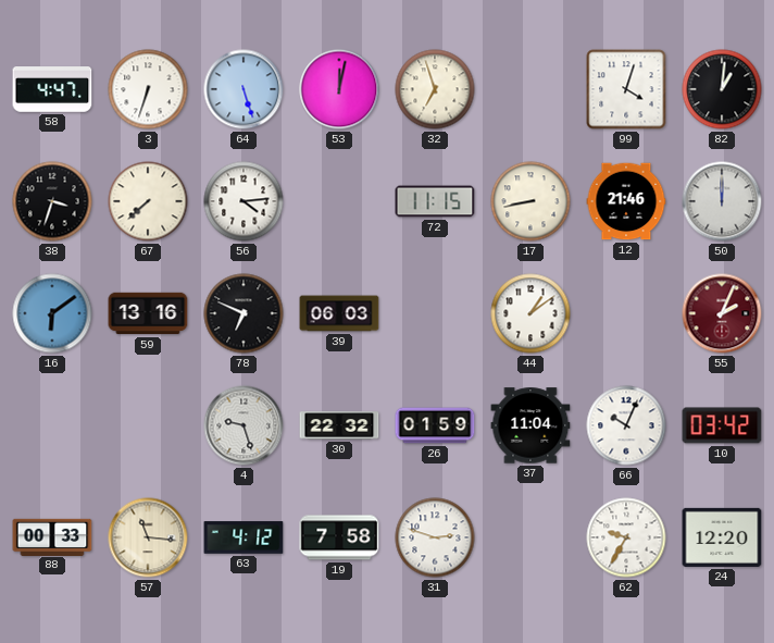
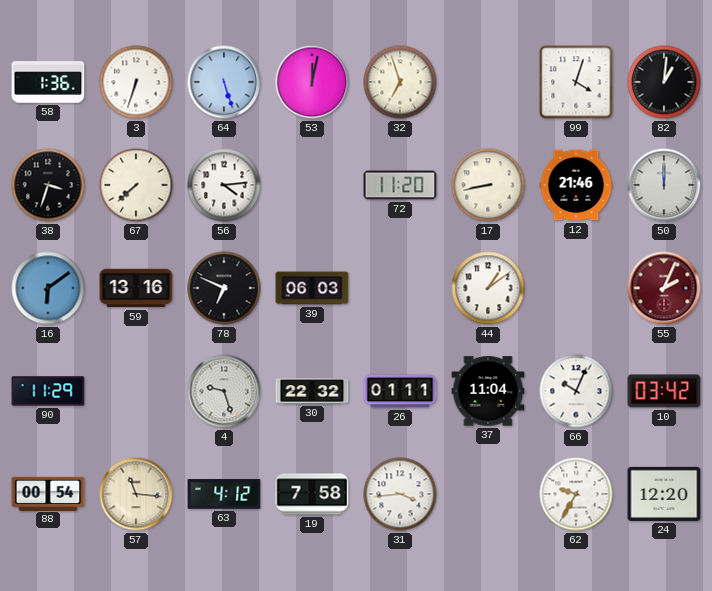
58: 4:47 -> 1:36
72: 11:15 -> 11:20
90: none -> 11:29
26: 01:59 -> 01:11
88: 00:33 -> 00:54
31: 2:48 -> 3:44
